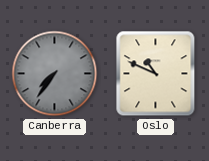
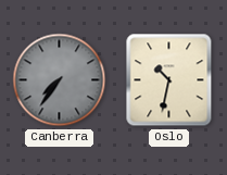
Oslo: 10:49 -> 10:32
